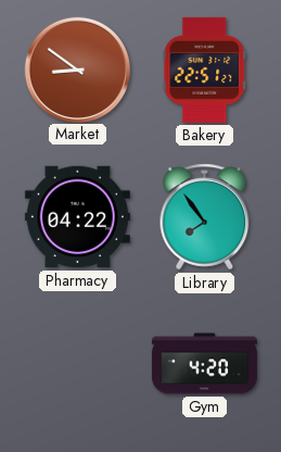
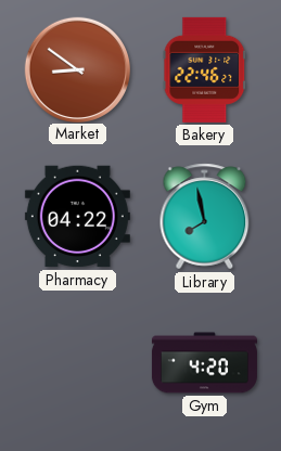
Bakery: 22:51 -> 22:46
Library: 7:54 -> 7:58
